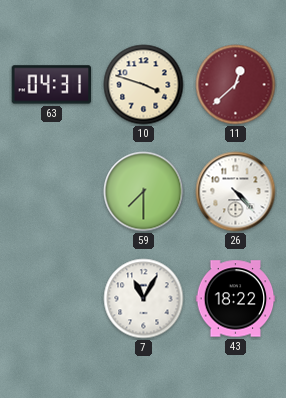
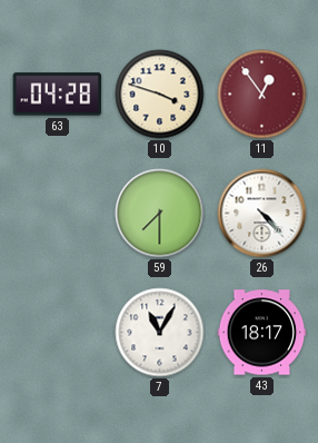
63: 04:31 -> 04:28
11: 12:38 -> 12:54
43: 18:22 -> 18:17
